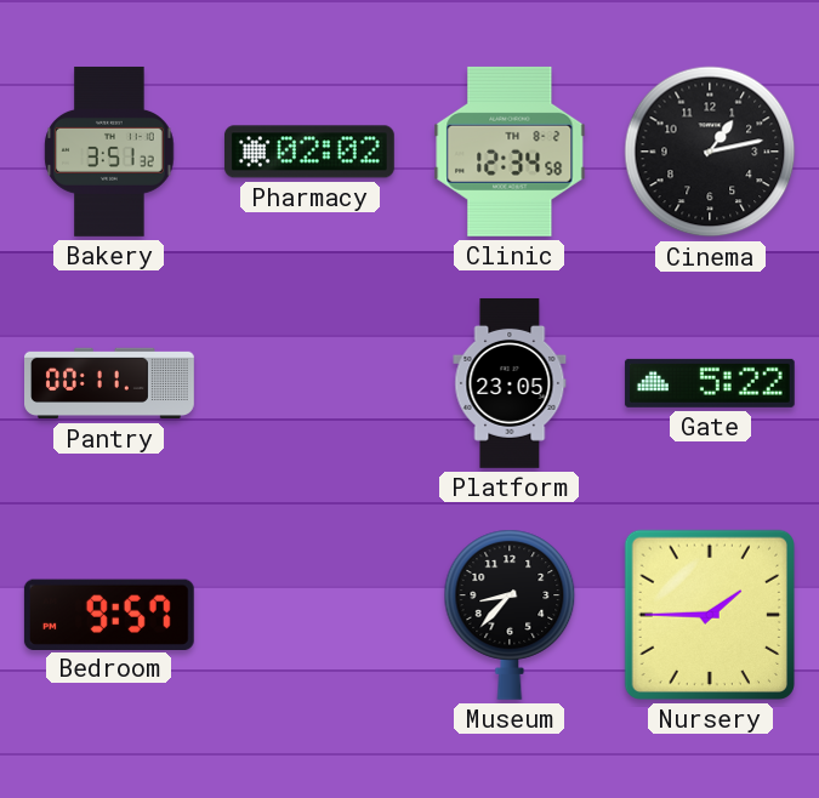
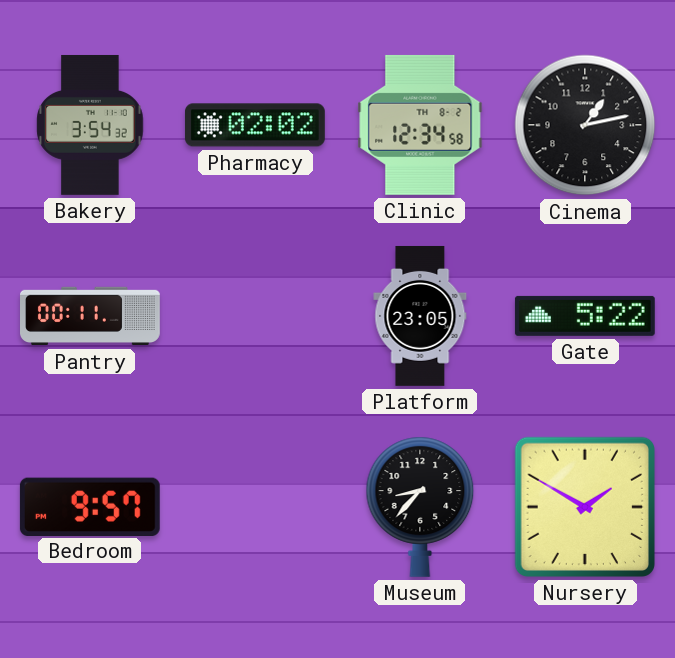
Bakery: 3:51 -> 3:54
Nursery: 1:45 -> 1:50
